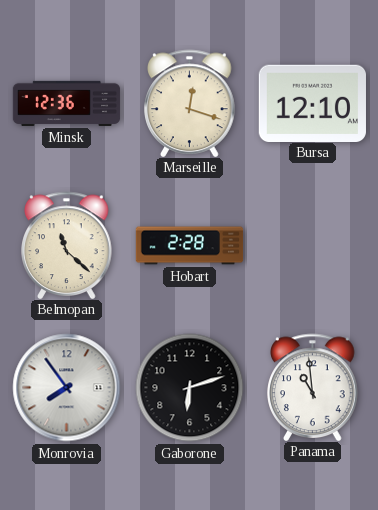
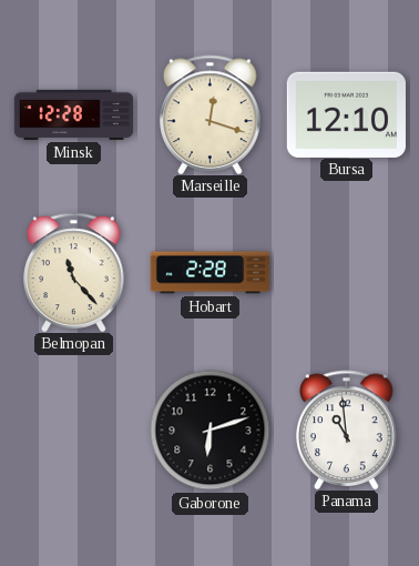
Minsk: 12:36 -> 12:28
Belmopan: 11:22 -> 11:23
Monrovia: 7:54 -> none
